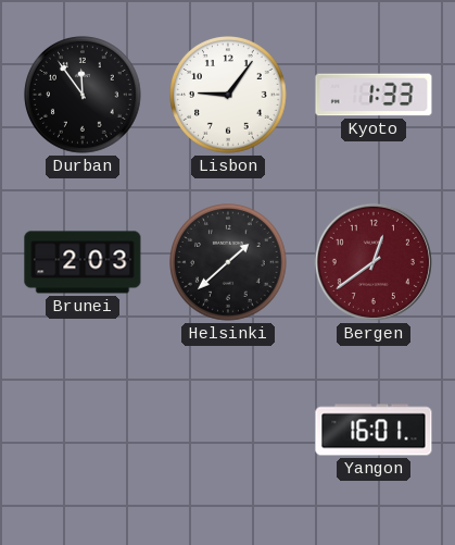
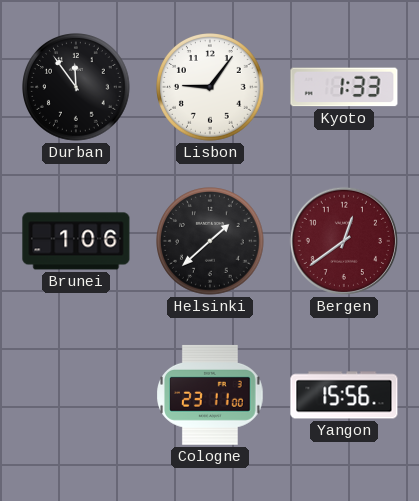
Brunei: 2:03 -> 1:06
Cologne: none -> 23:11
Yangon: 16:01 -> 15:56
